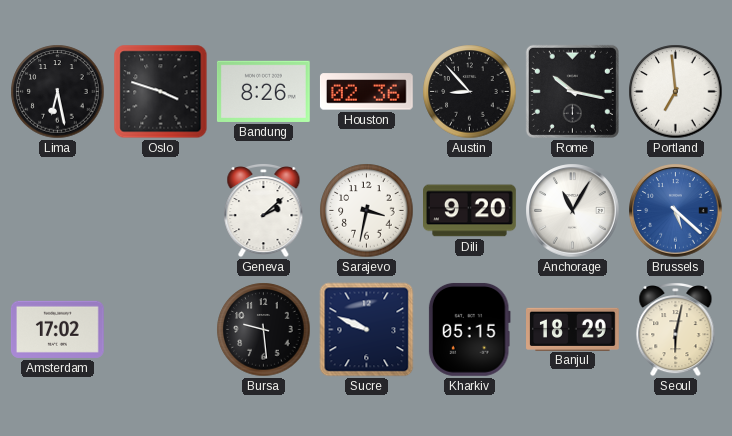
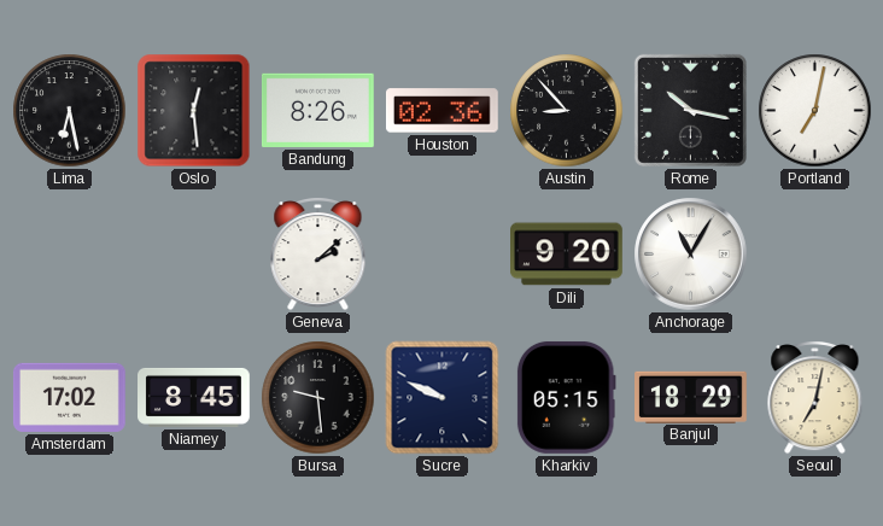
Oslo: 3:48 -> 12:29
Portland: 6:59 -> 7:02
Sarajevo: 3:32 -> none
Brussels: 5:22 -> none
Niamey: none -> 8:45
Seoul: 6:02 -> 7:02
